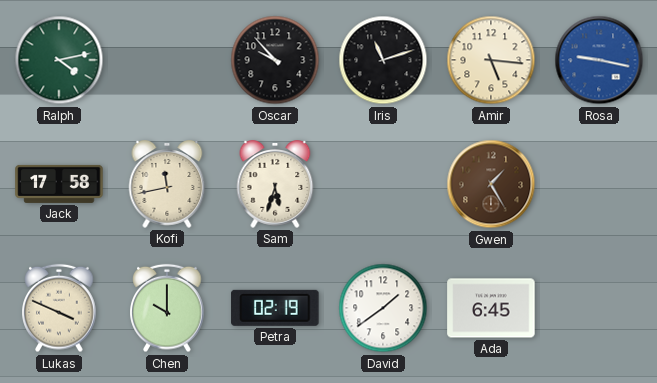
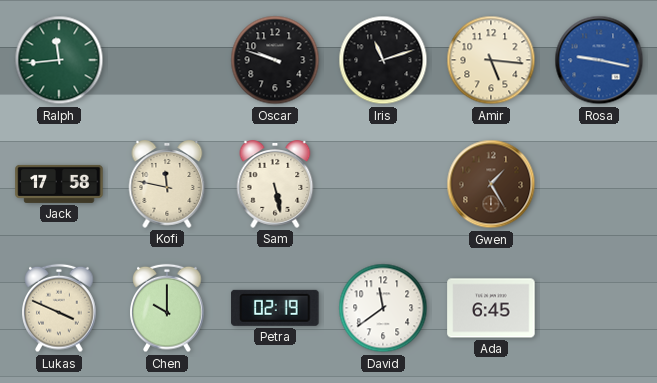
Ralph: 4:13 -> 11:44
Oscar: 9:53 -> 9:48
Kofi: 11:43 -> 11:47
Sam: 5:33 -> 5:28
David: 1:39 -> 11:39
